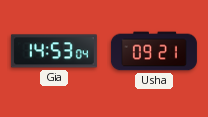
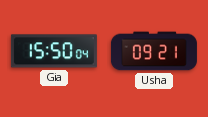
Gia: 14:53 -> 15:50
